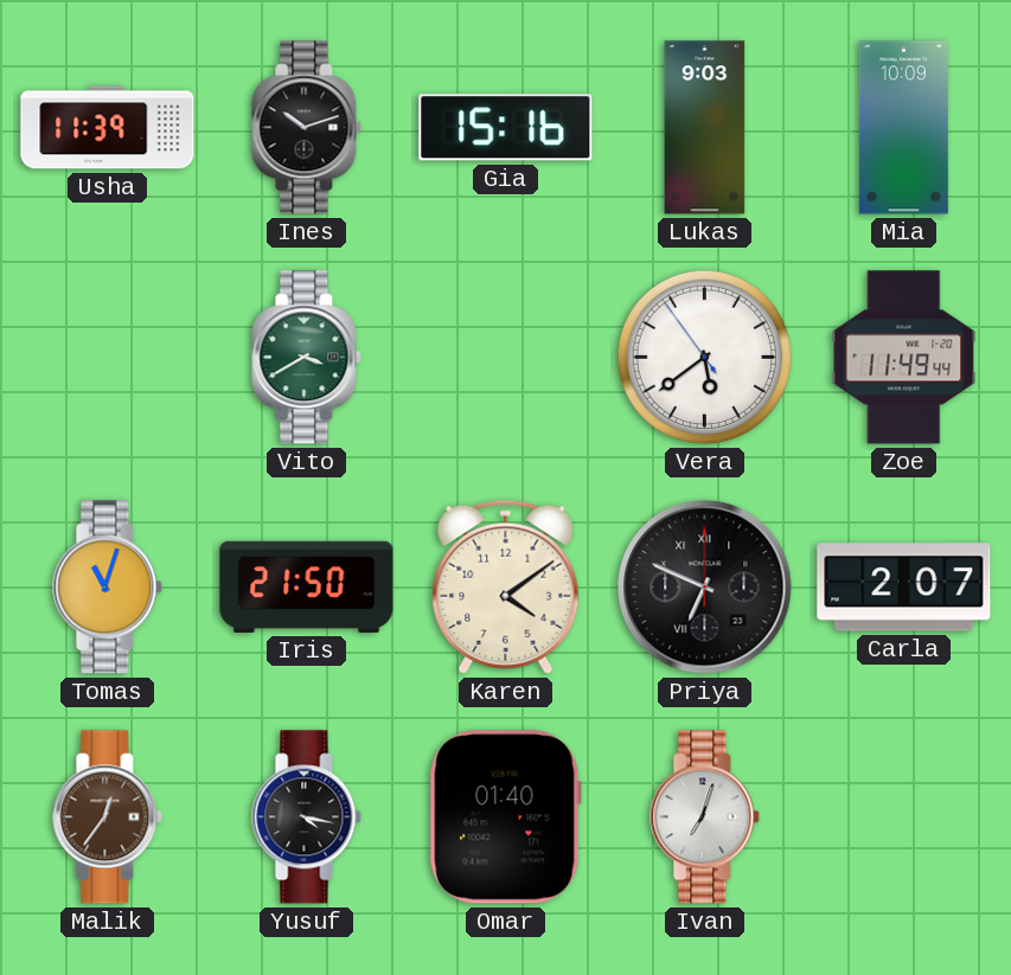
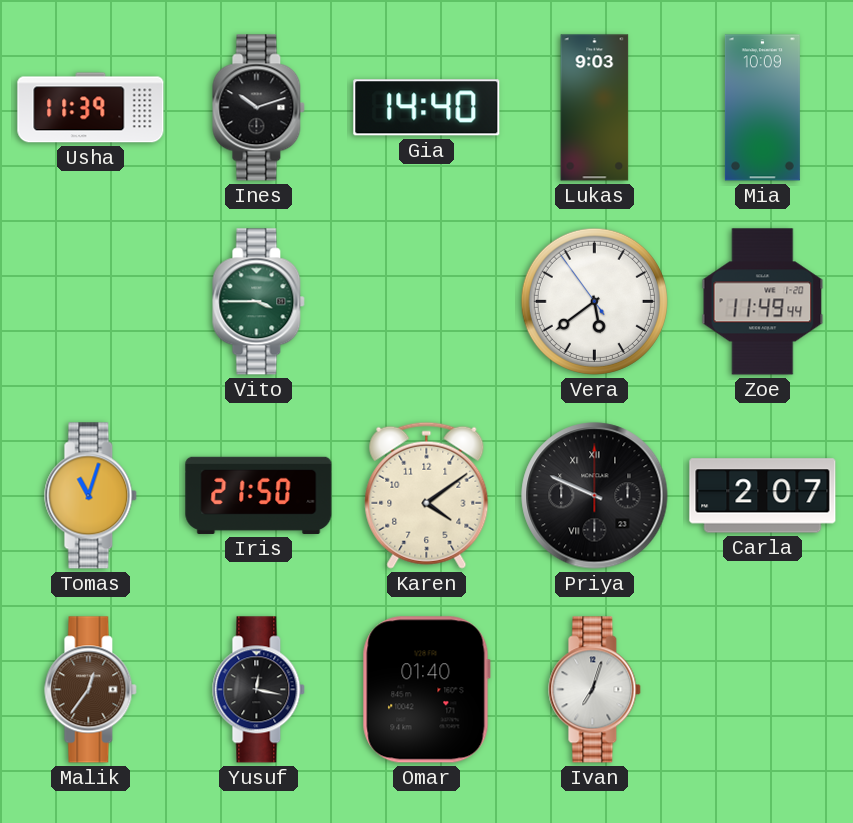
Gia: 15:16 -> 14:40
Vito: 3:40 -> 3:45
Priya: 6:49 -> 9:49
Yusuf: 4:17 -> 12:17
